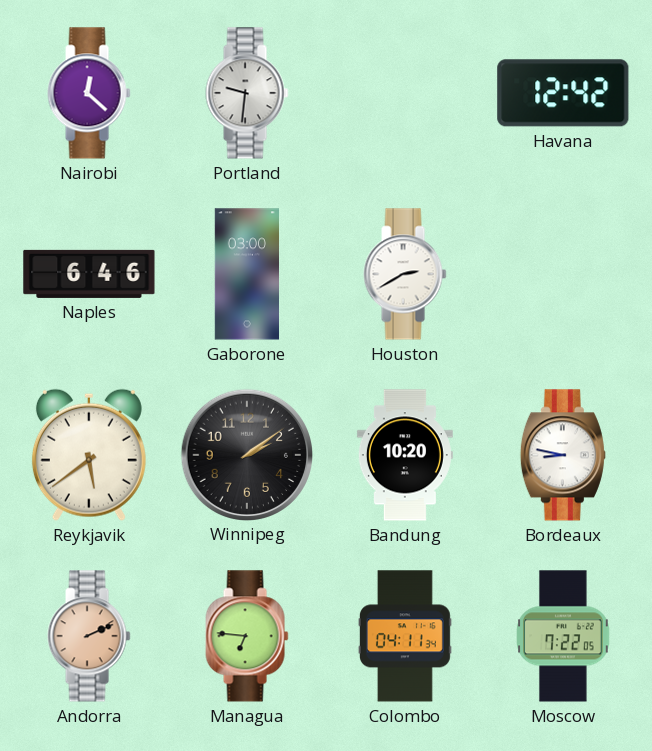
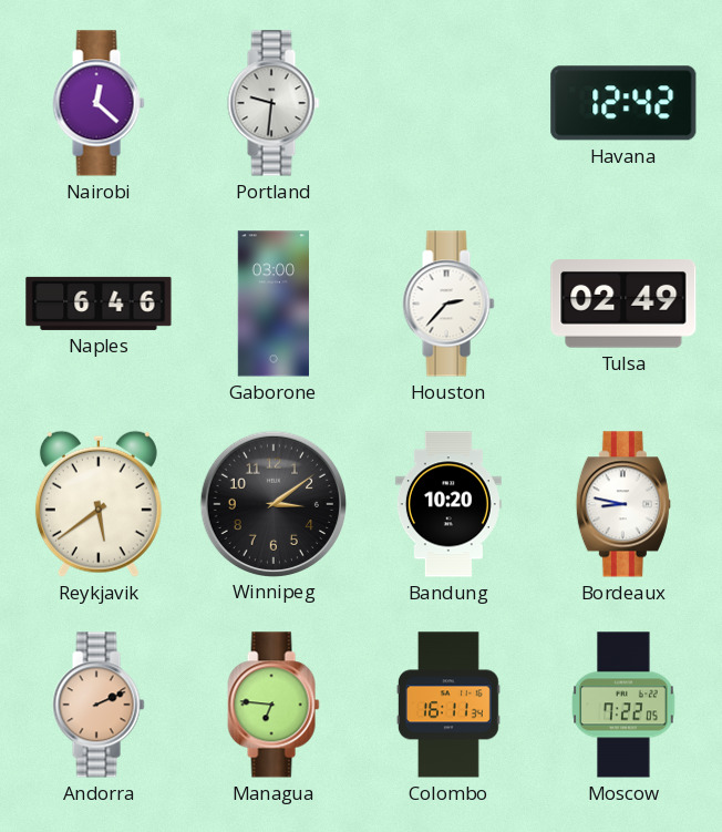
Houston: 2:40 -> 2:37
Tulsa: none -> 02:49
Winnipeg: 2:09 -> 3:09
Colombo: 04:11 -> 16:11
